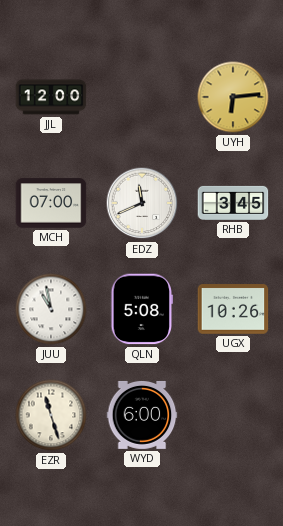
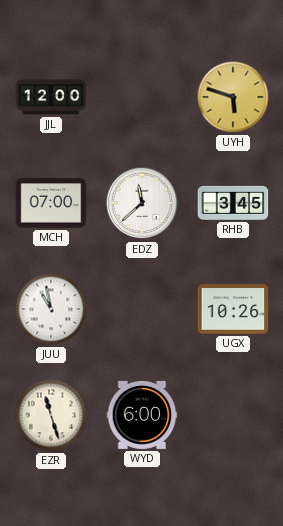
UYH: 6:14 -> 5:48
EDZ: 11:41 -> 11:38
QLN: 5:08 -> none
